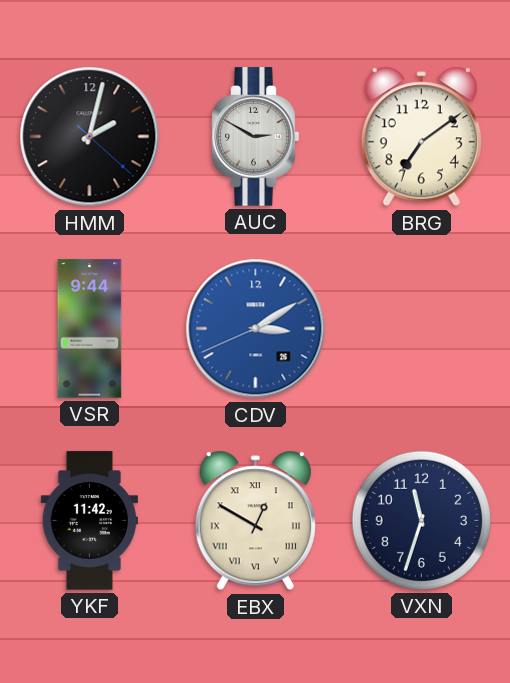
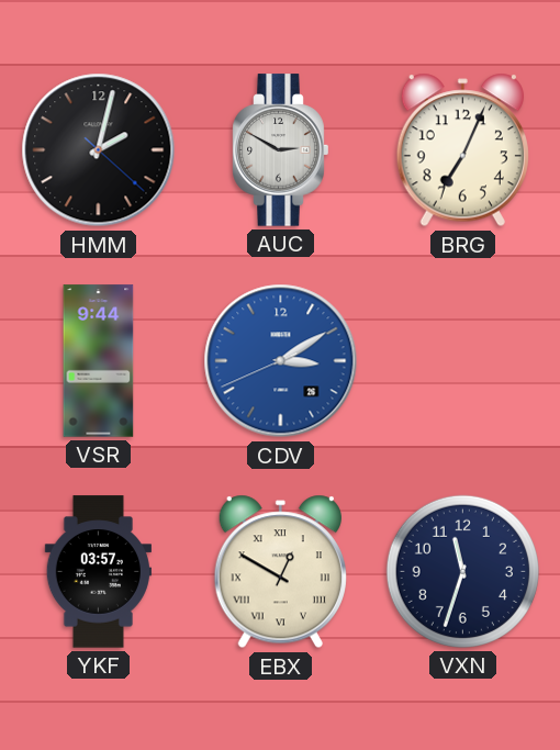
BRG: 7:09 -> 7:04
YKF: 11:42 -> 03:57
